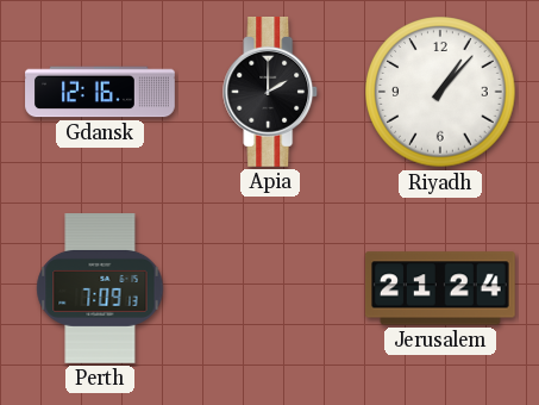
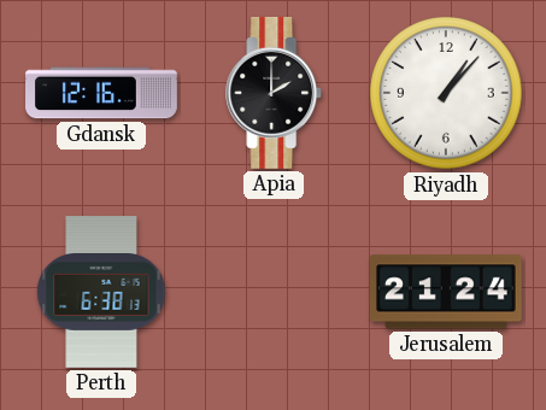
Perth: 7:09 -> 6:38
